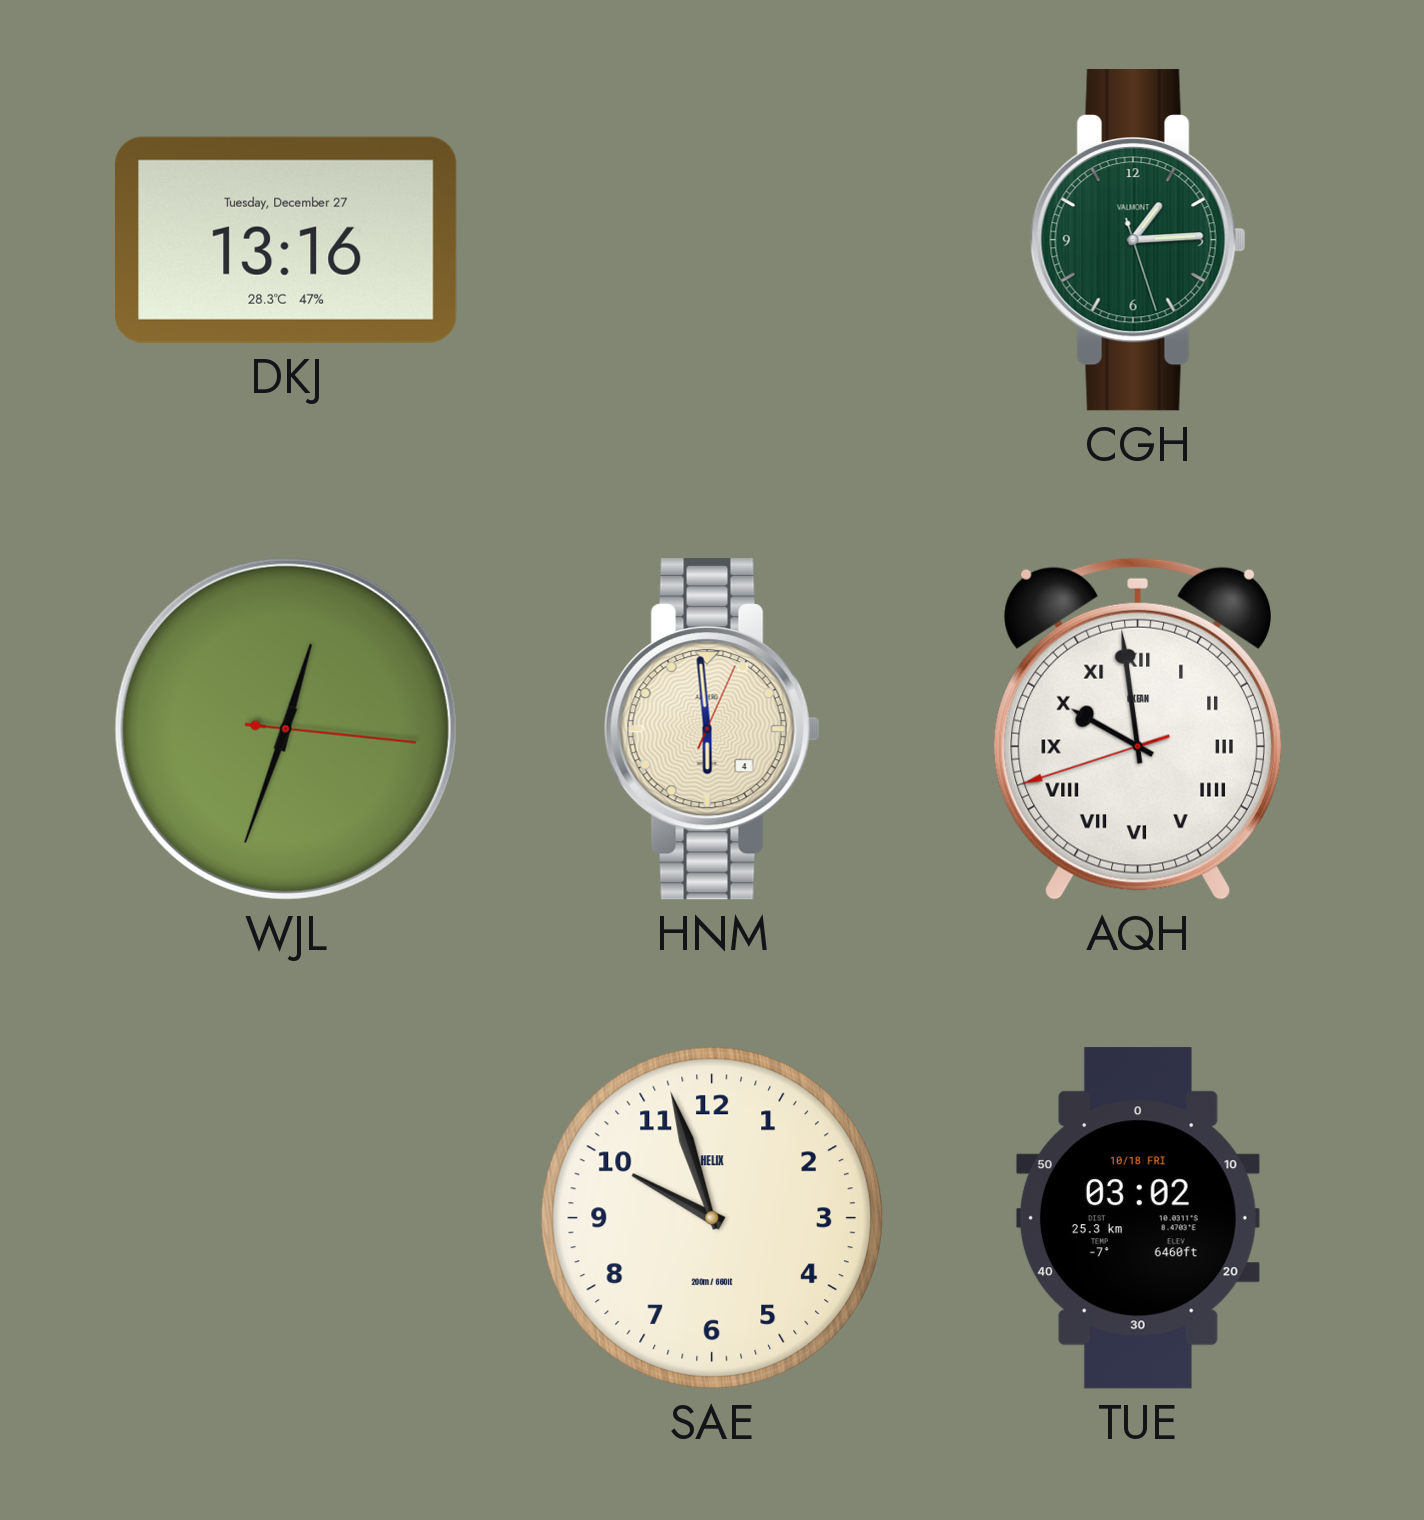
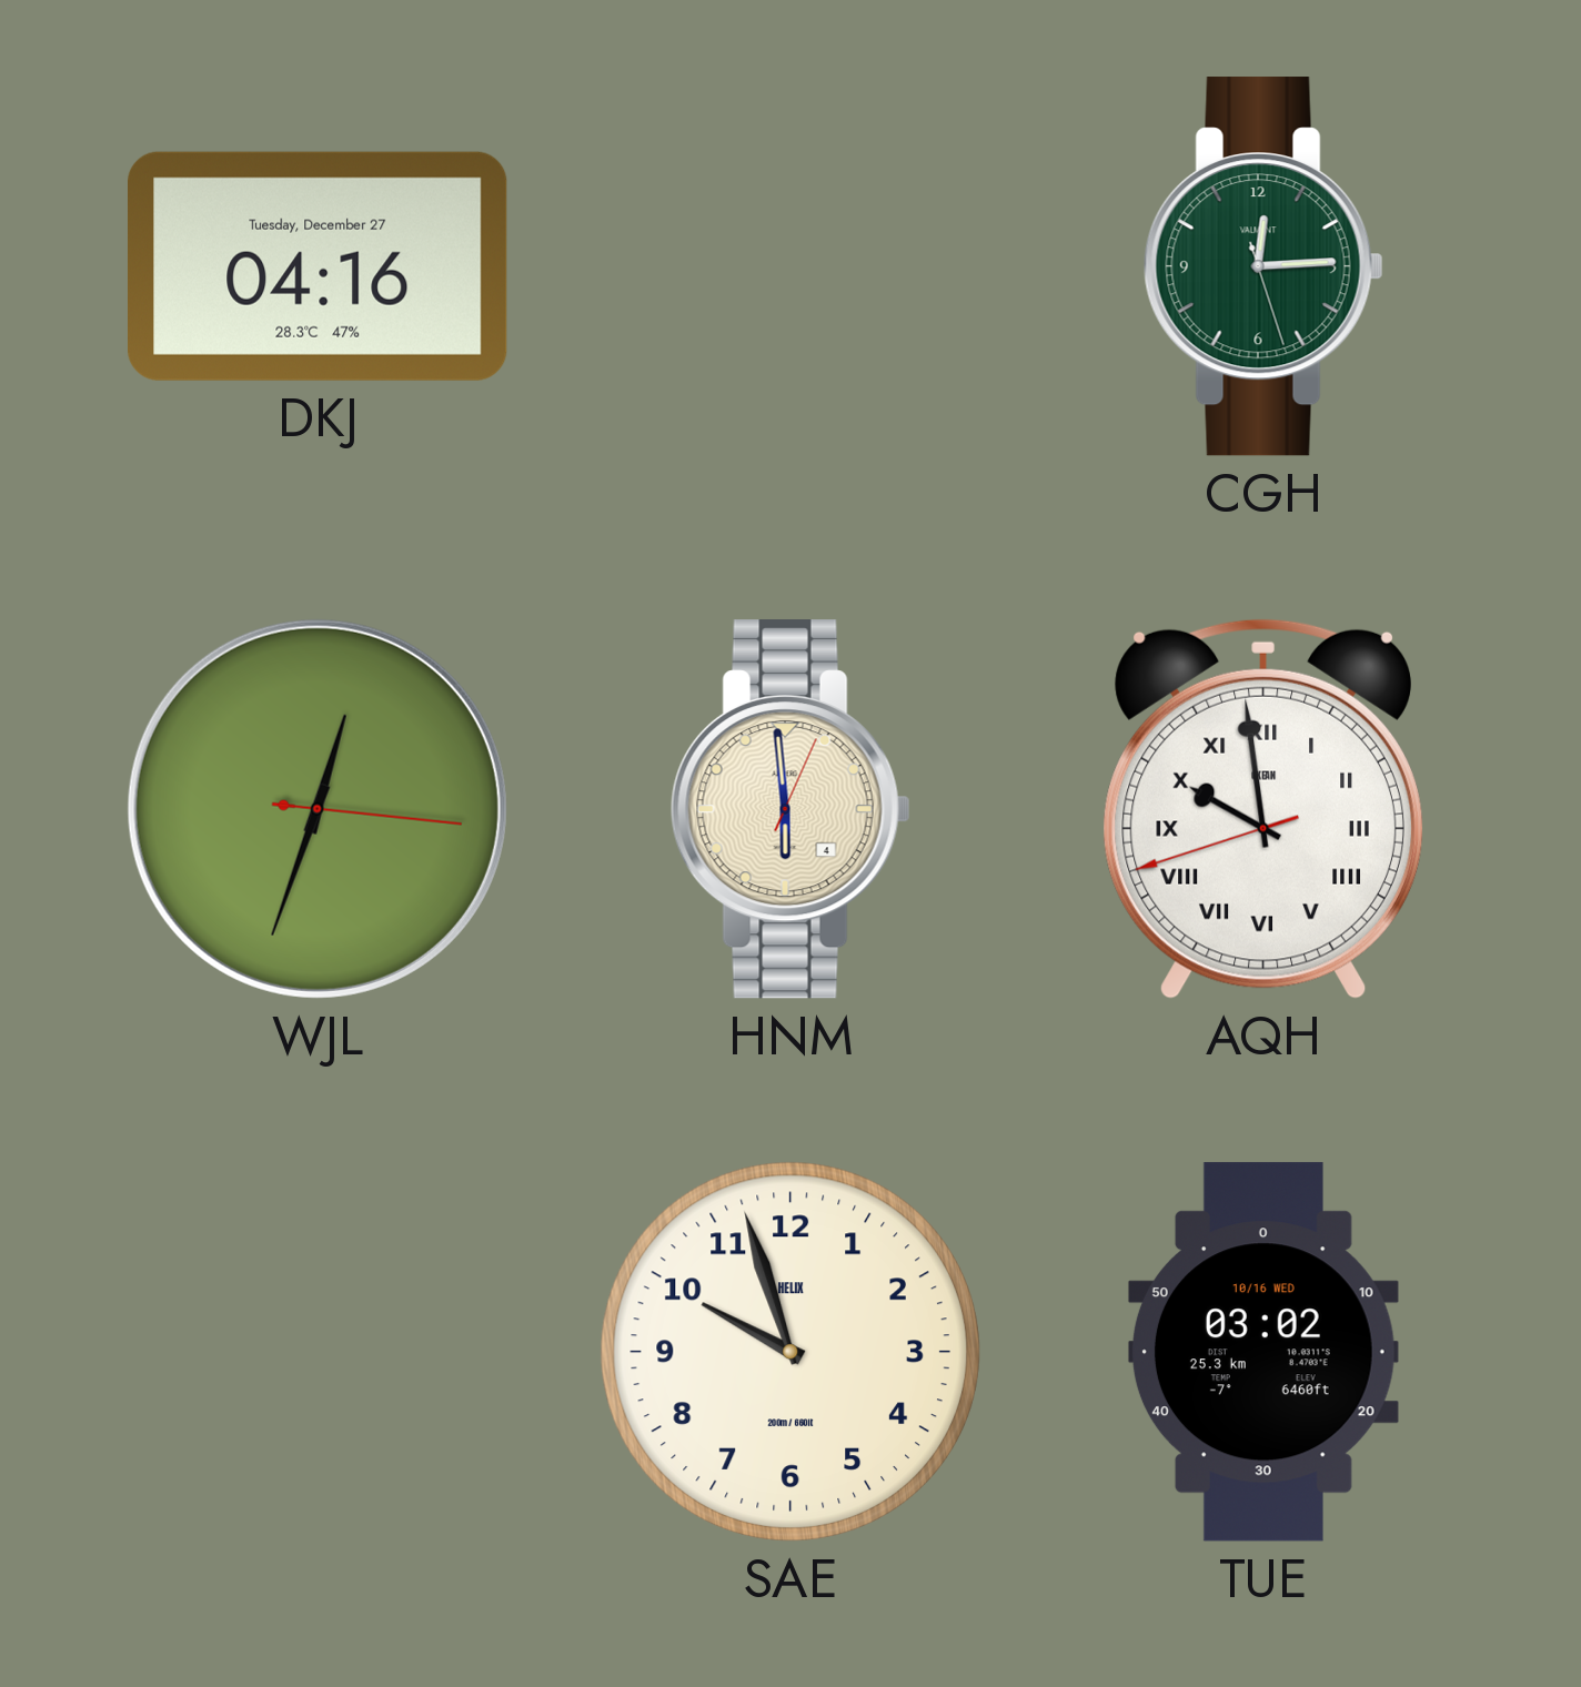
DKJ: 13:16 -> 04:16
CGH: 1:14 -> 12:14
TUE date: 10/18 FRI -> 10/16 WED
